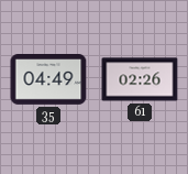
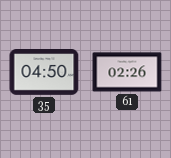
35: 04:49 -> 04:50
